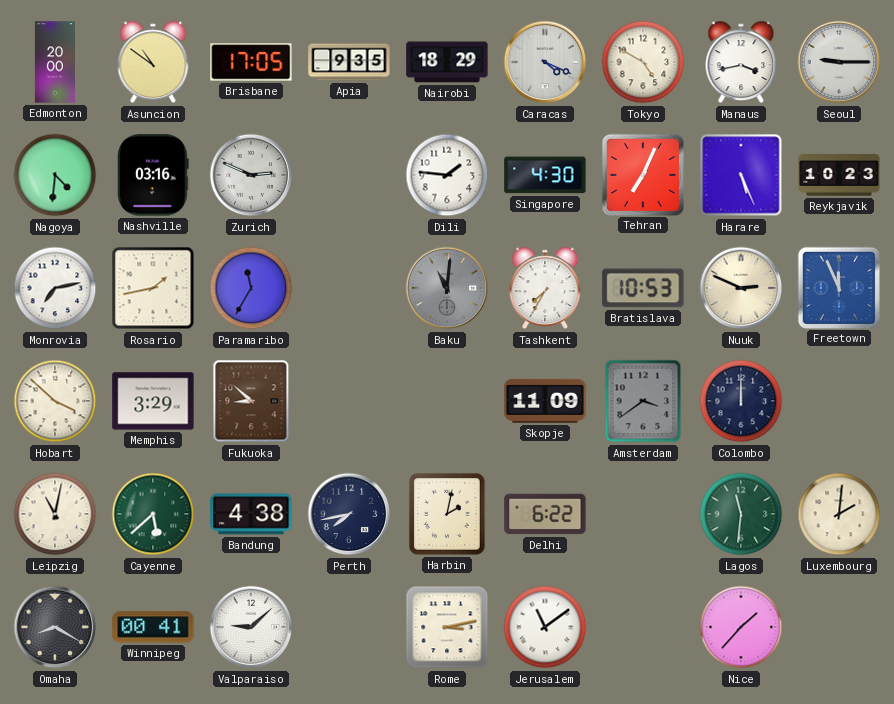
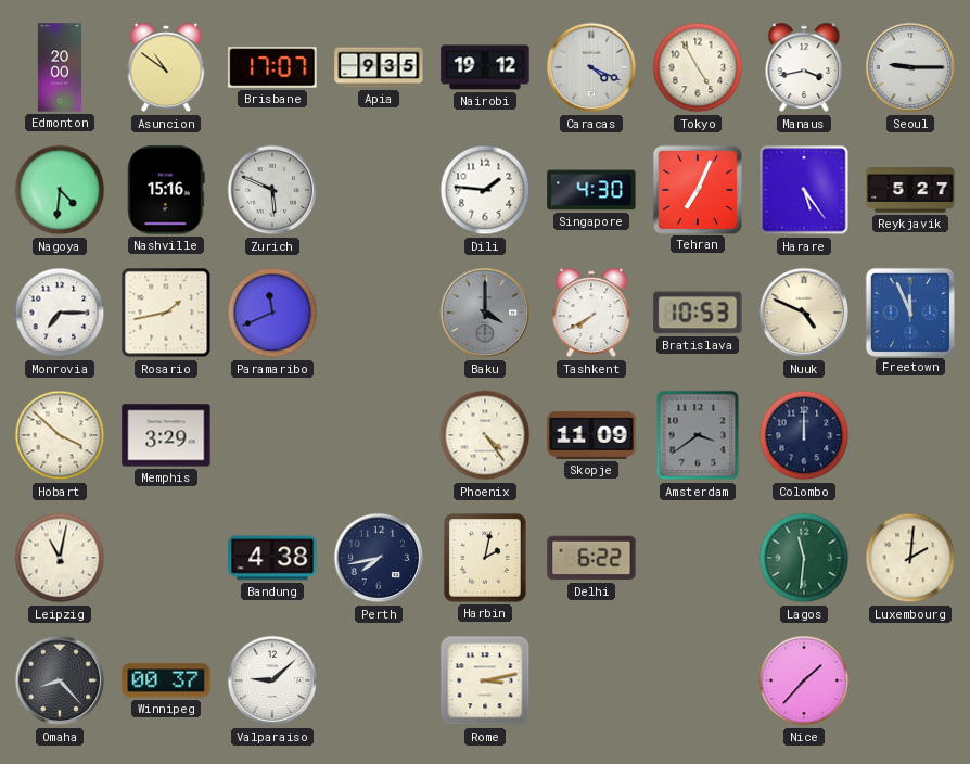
Brisbane: 17:05 -> 17:07
Nairobi: 18:29 -> 19:12
Tokyo: 4:50 -> 4:55
Nashville: 03:16 -> 15:16
Zurich: 2:49 -> 5:49
Harare: 5:26 -> 5:24
Reykjavik: 10:23 -> 5:27
Monrovia: 7:13 -> 7:15
Paramaribo: 11:35 -> 11:41
Baku: 11:01 -> 4:00
Tashkent: 7:35 -> 7:40
Nuuk: 2:49 -> 4:49
Fukuoka: 8:52 -> none
Phoenix: none -> 4:24
Cayenne: 5:38 -> none
Omaha: 8:20 -> 8:23
Winnipeg: 00:41 -> 00:37
Jerusalem: 11:09 -> none
